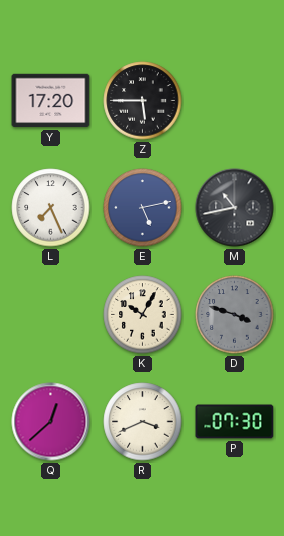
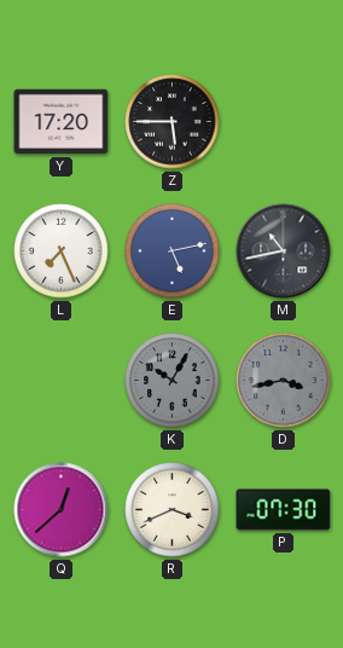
K dial: cream -> grey
D: 3:48 -> 3:43
